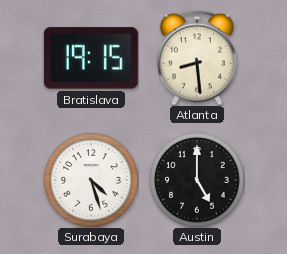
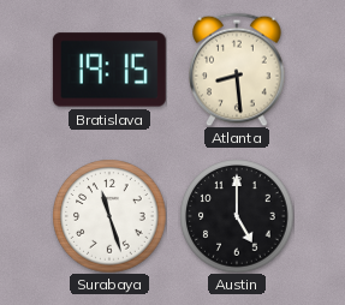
Surabaya: 4:27 -> 11:27
